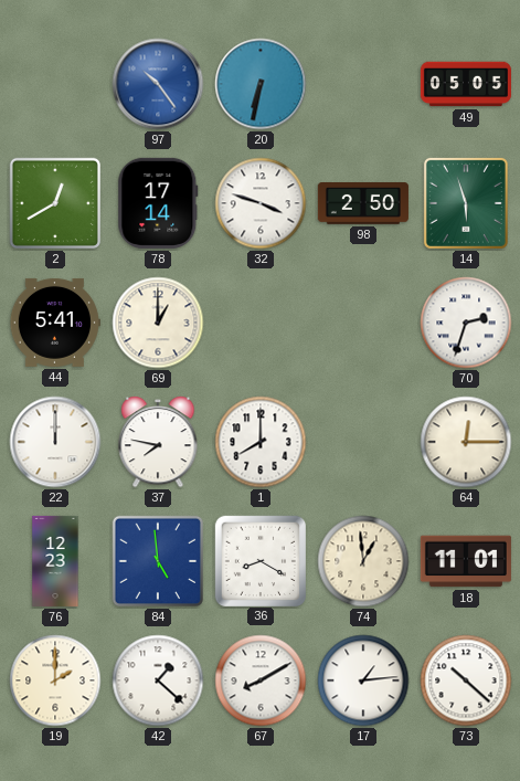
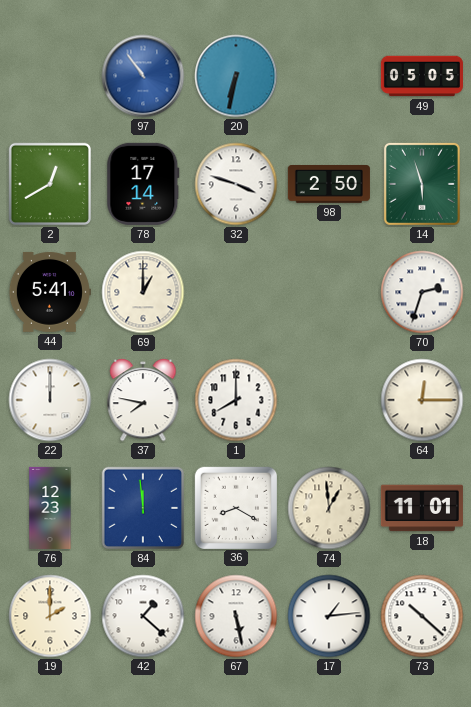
97: 10:24 -> 10:54
84: 4:59 -> 11:59
67: 8:10 -> 5:28
